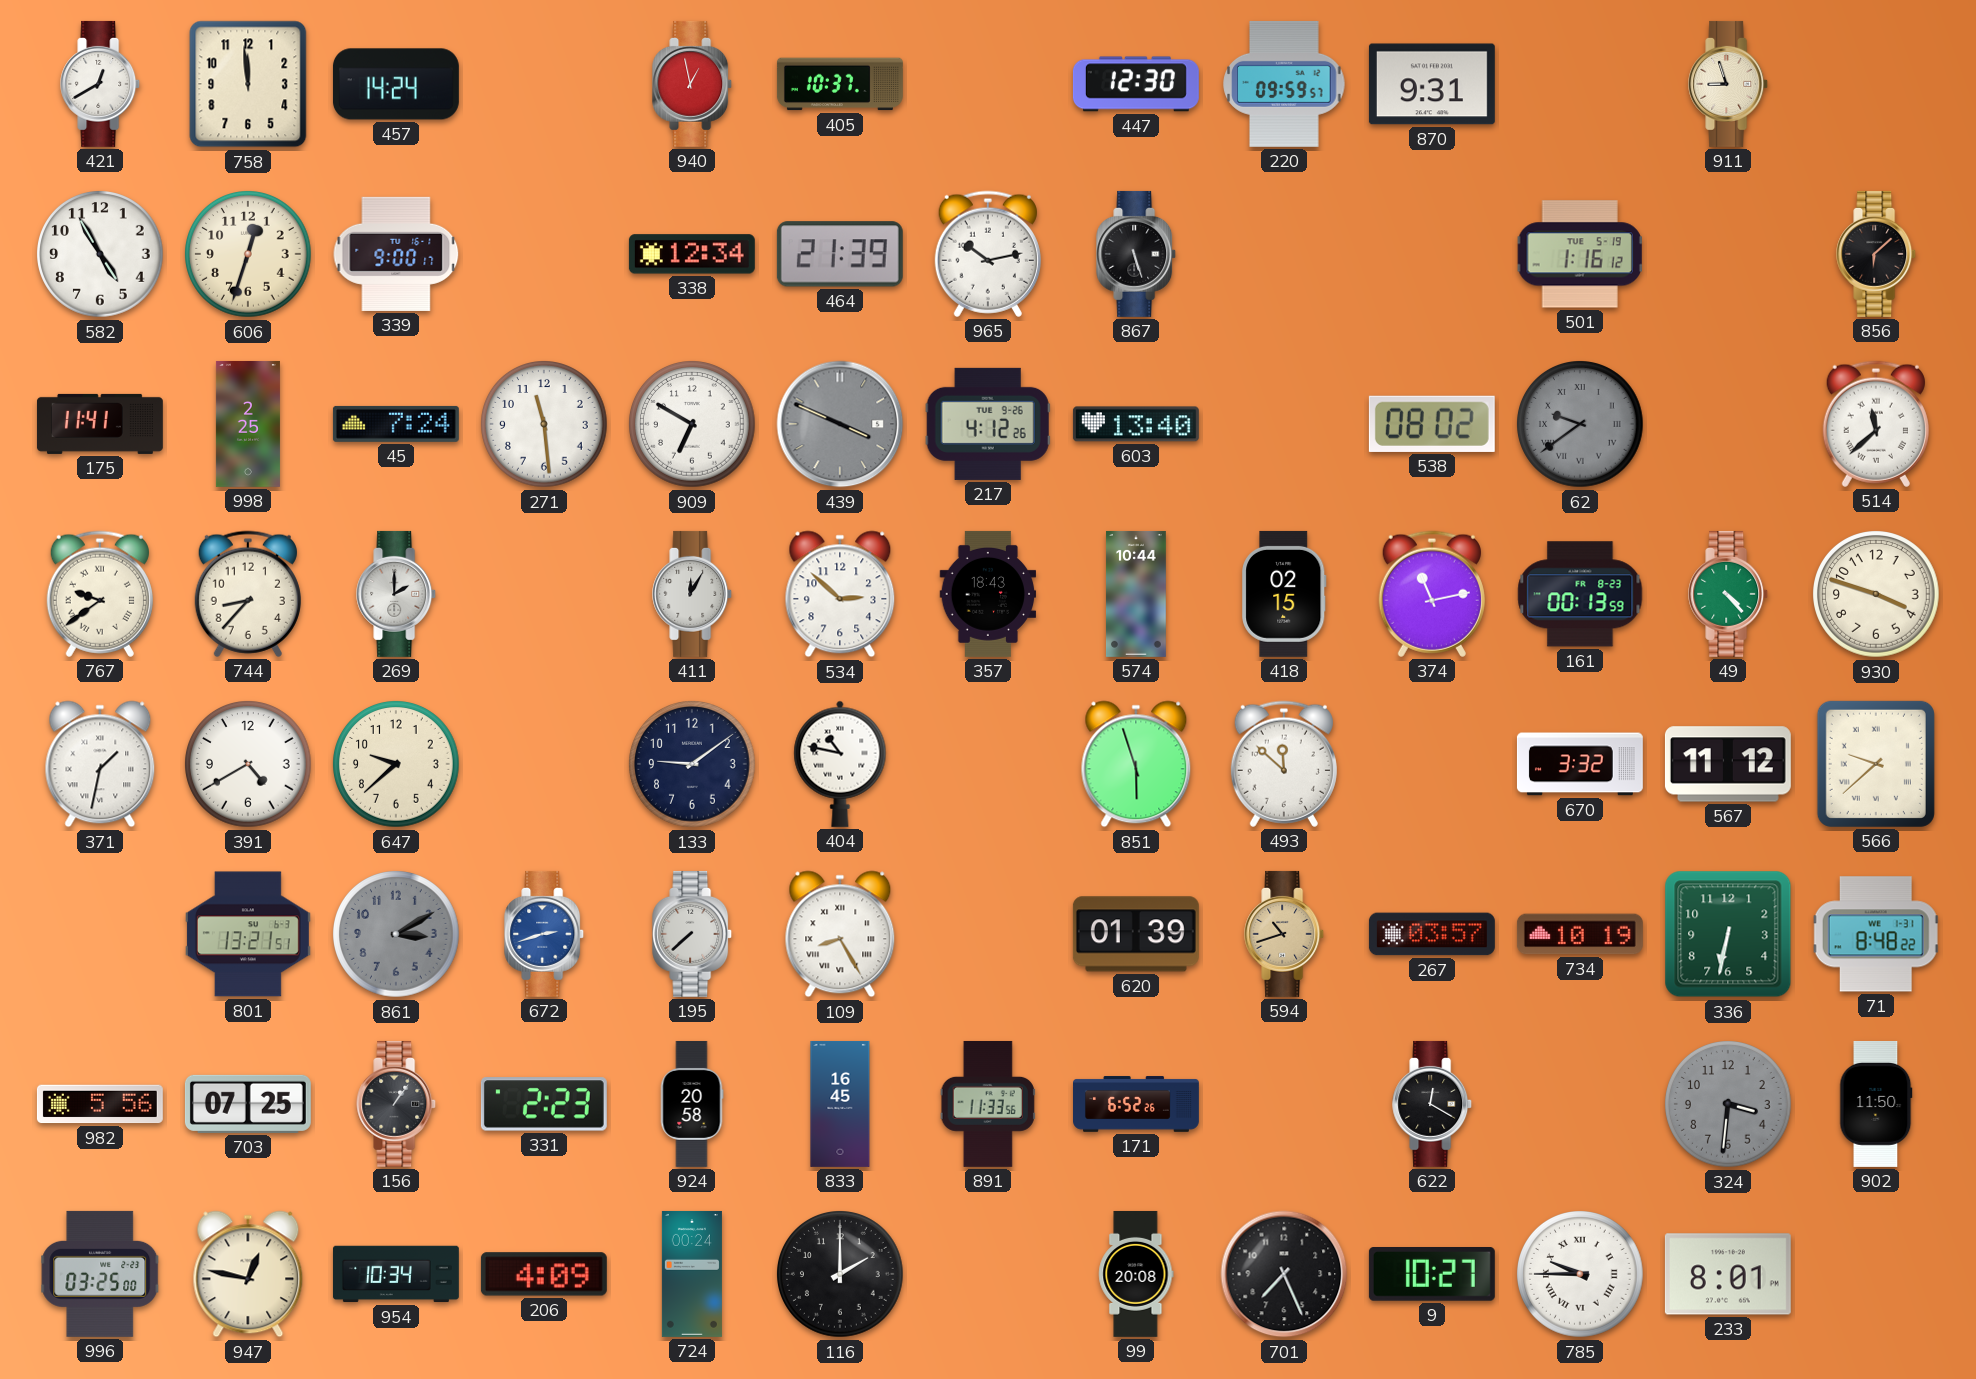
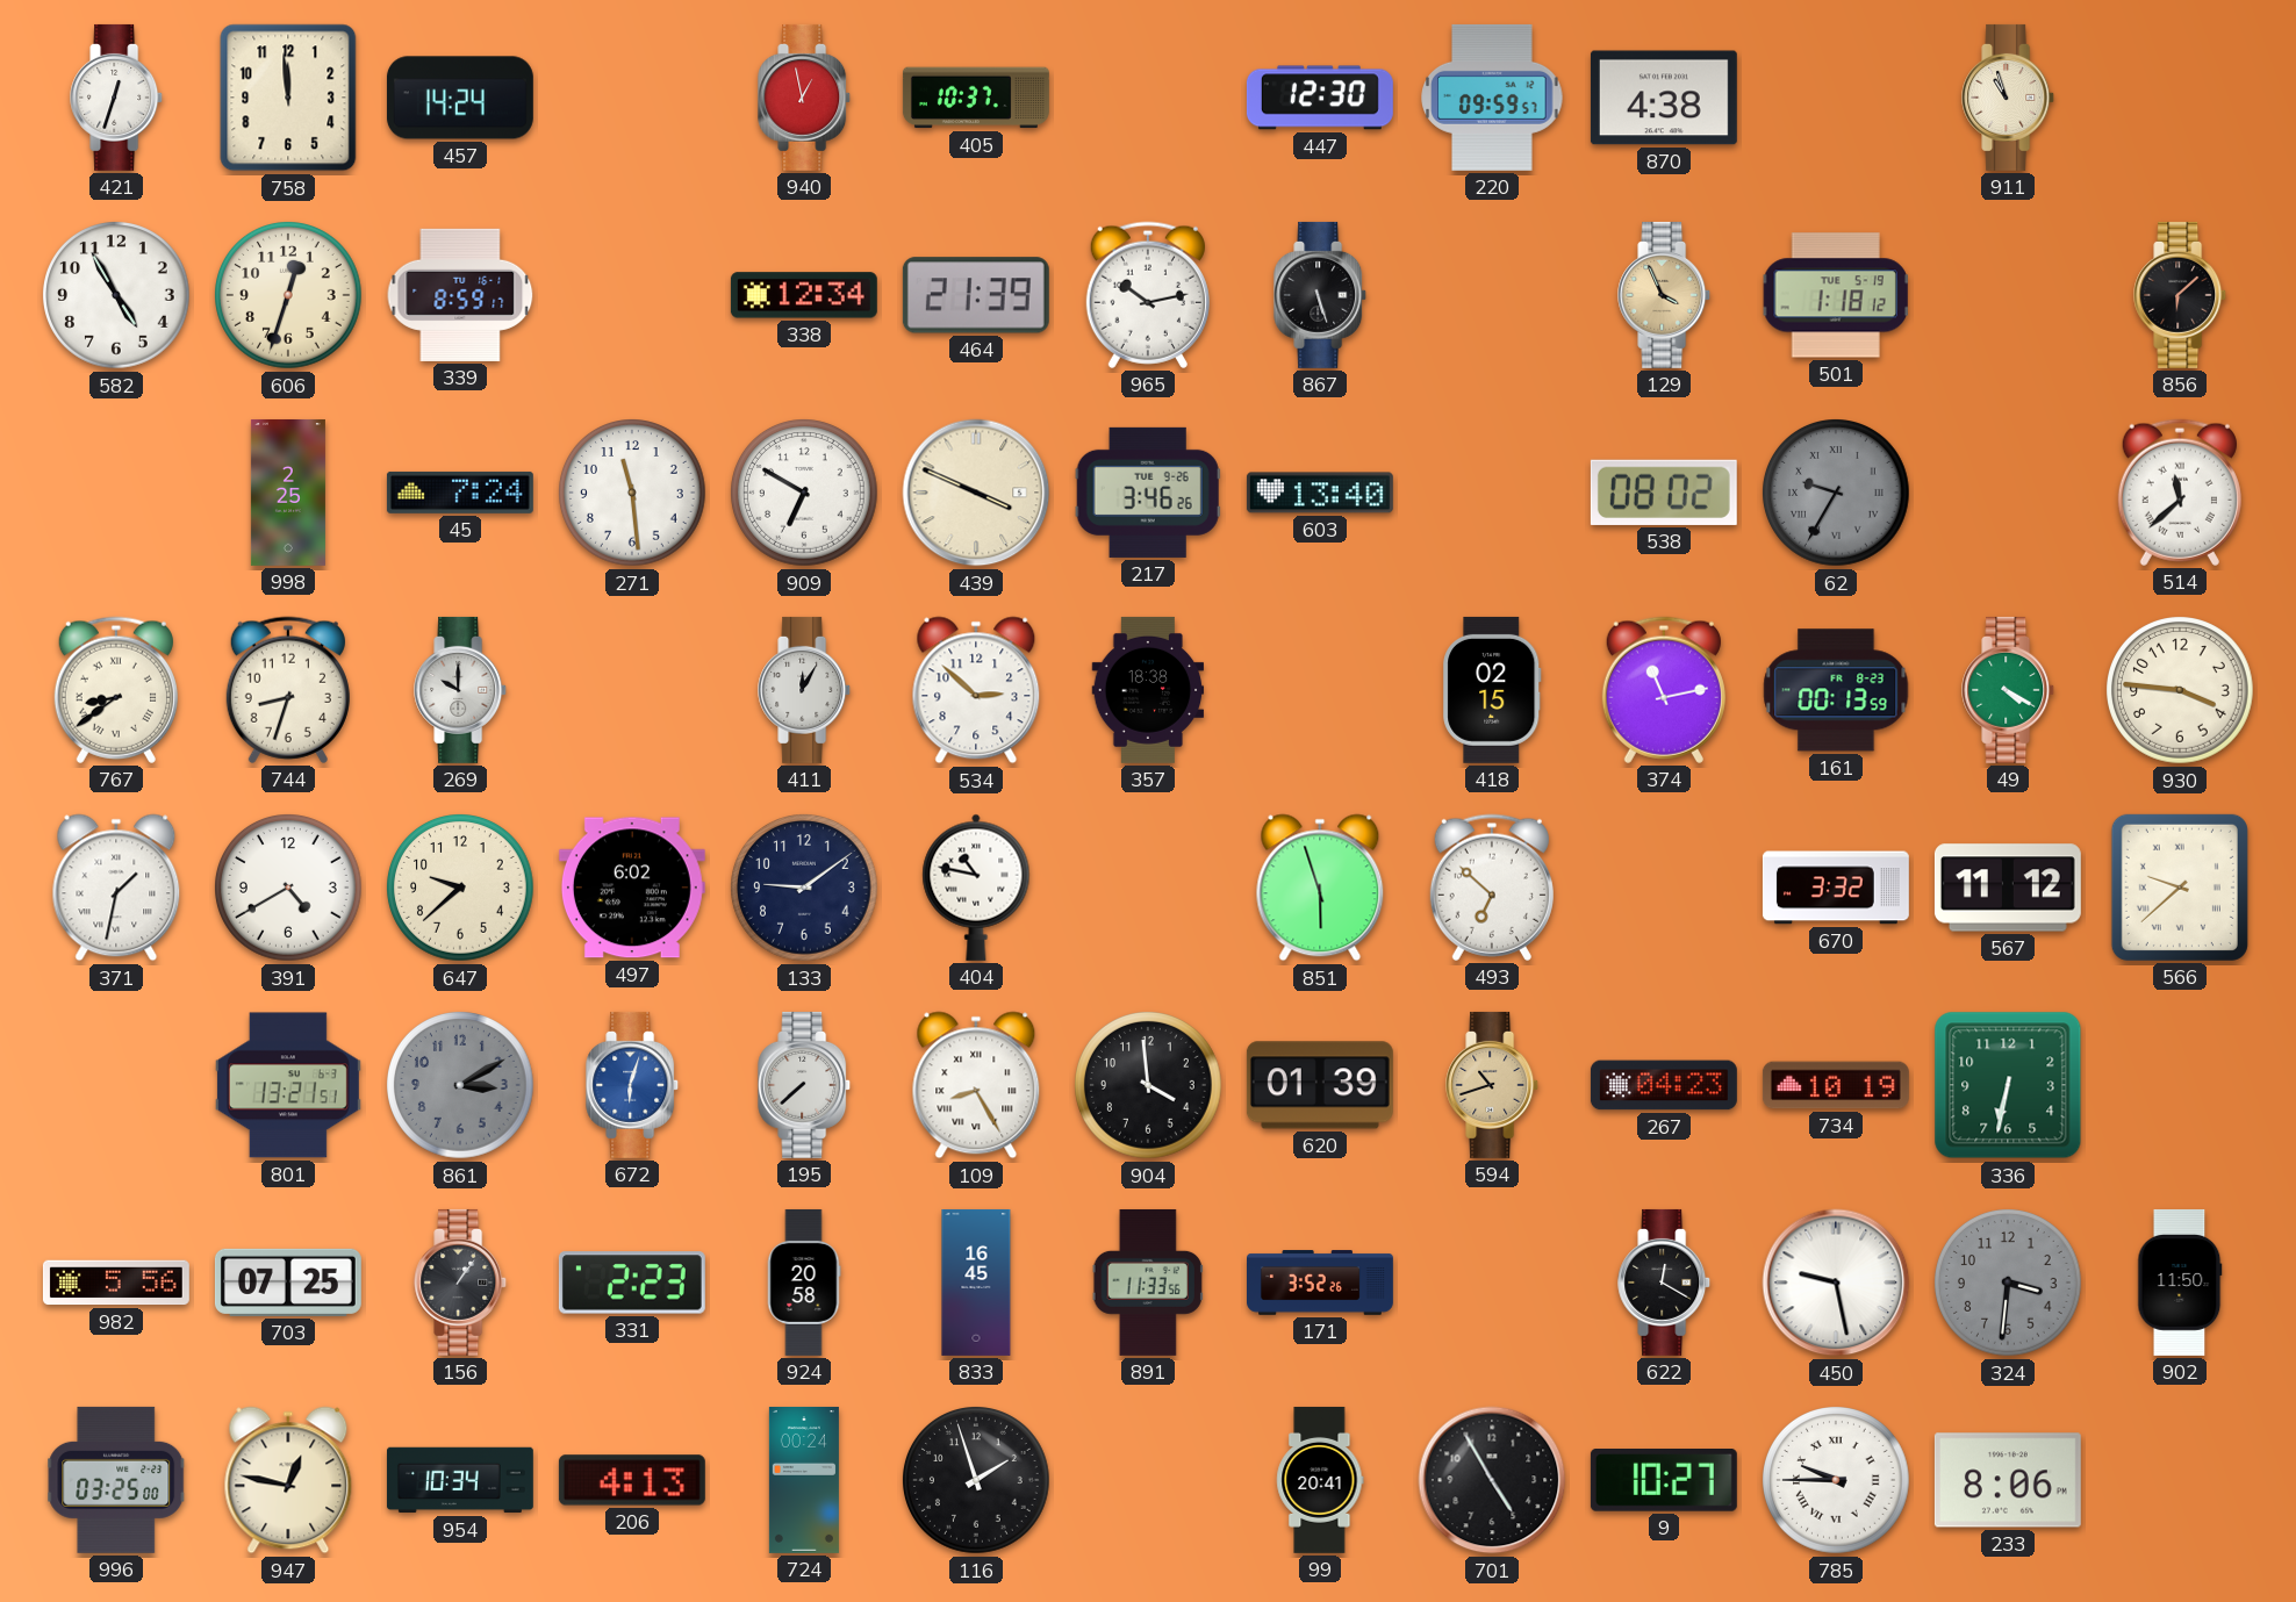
421: 12:40 -> 12:33
870: 9:31 -> 4:38
911: 8:57 -> 10:57
339: 9:00 -> 8:59
129: none -> 3:56
501: 1:16 -> 1:18
175: 11:41 -> none
439 dial: grey -> cream
217: 4:12 -> 3:46
62: 9:39 -> 9:35
767: 9:39 -> 8:39
744: 8:37 -> 8:33
269: 2:00 -> 10:00
357: 18:43 -> 18:38
574: 10:44 -> none
49: 4:23 -> 4:20
930: 3:48 -> 3:46
497: none -> 6:02
493: 11:52 -> 6:52
672: 2:42 -> 6:03
904: none -> 3:59
267: 03:57 -> 04:23
71: 8:48 -> none
171: 6:52 -> 3:52
450: none -> 9:28
206: 4:09 -> 4:13
116: 2:00 -> 1:57
99: 20:08 -> 20:41
701: 7:26 -> 4:55
233: 8:01 -> 8:06
